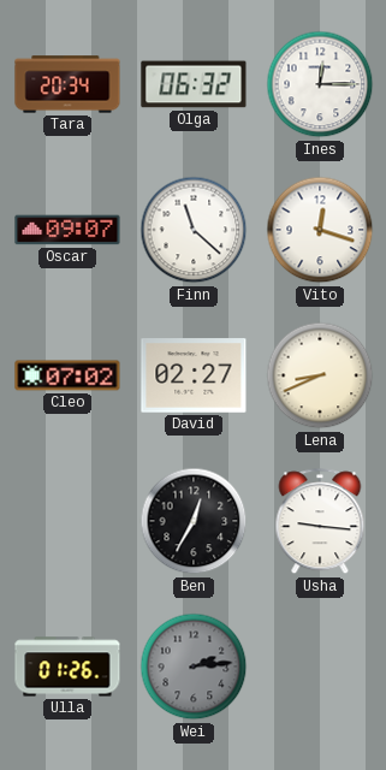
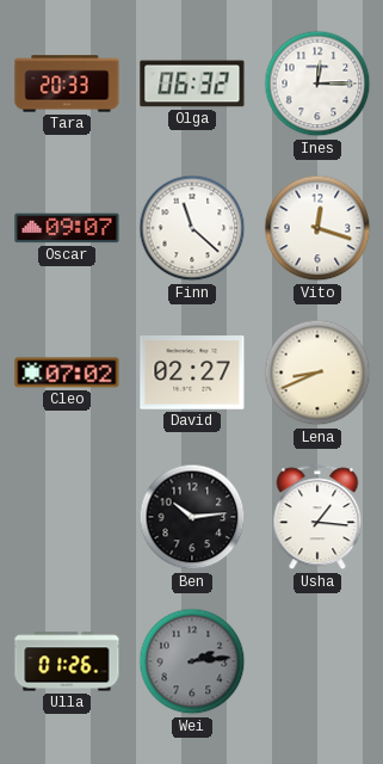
Tara: 20:34 -> 20:33
Ben: 12:35 -> 10:14
Usha: 9:16 -> 1:16
